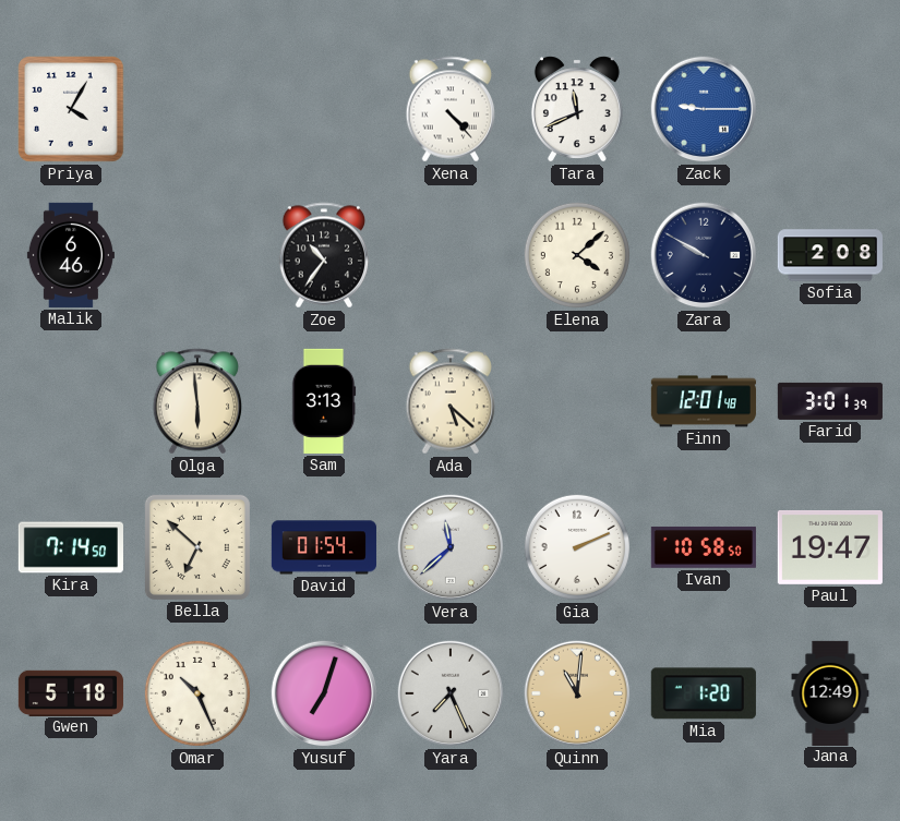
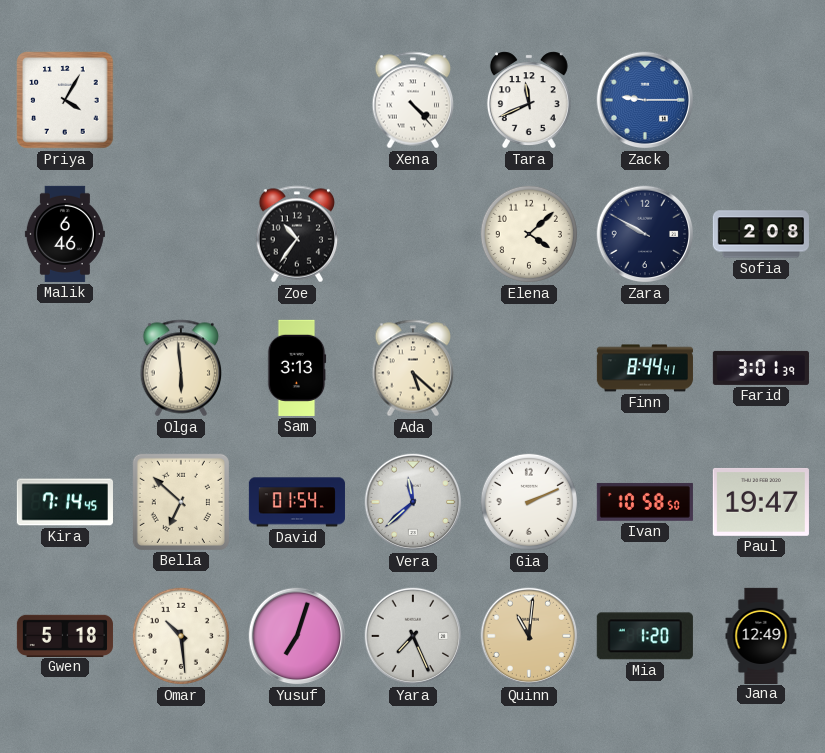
Finn: 12:01 -> 8:44
Kira: 7:14:50 -> 7:14:45
Omar: 10:26 -> 10:29
